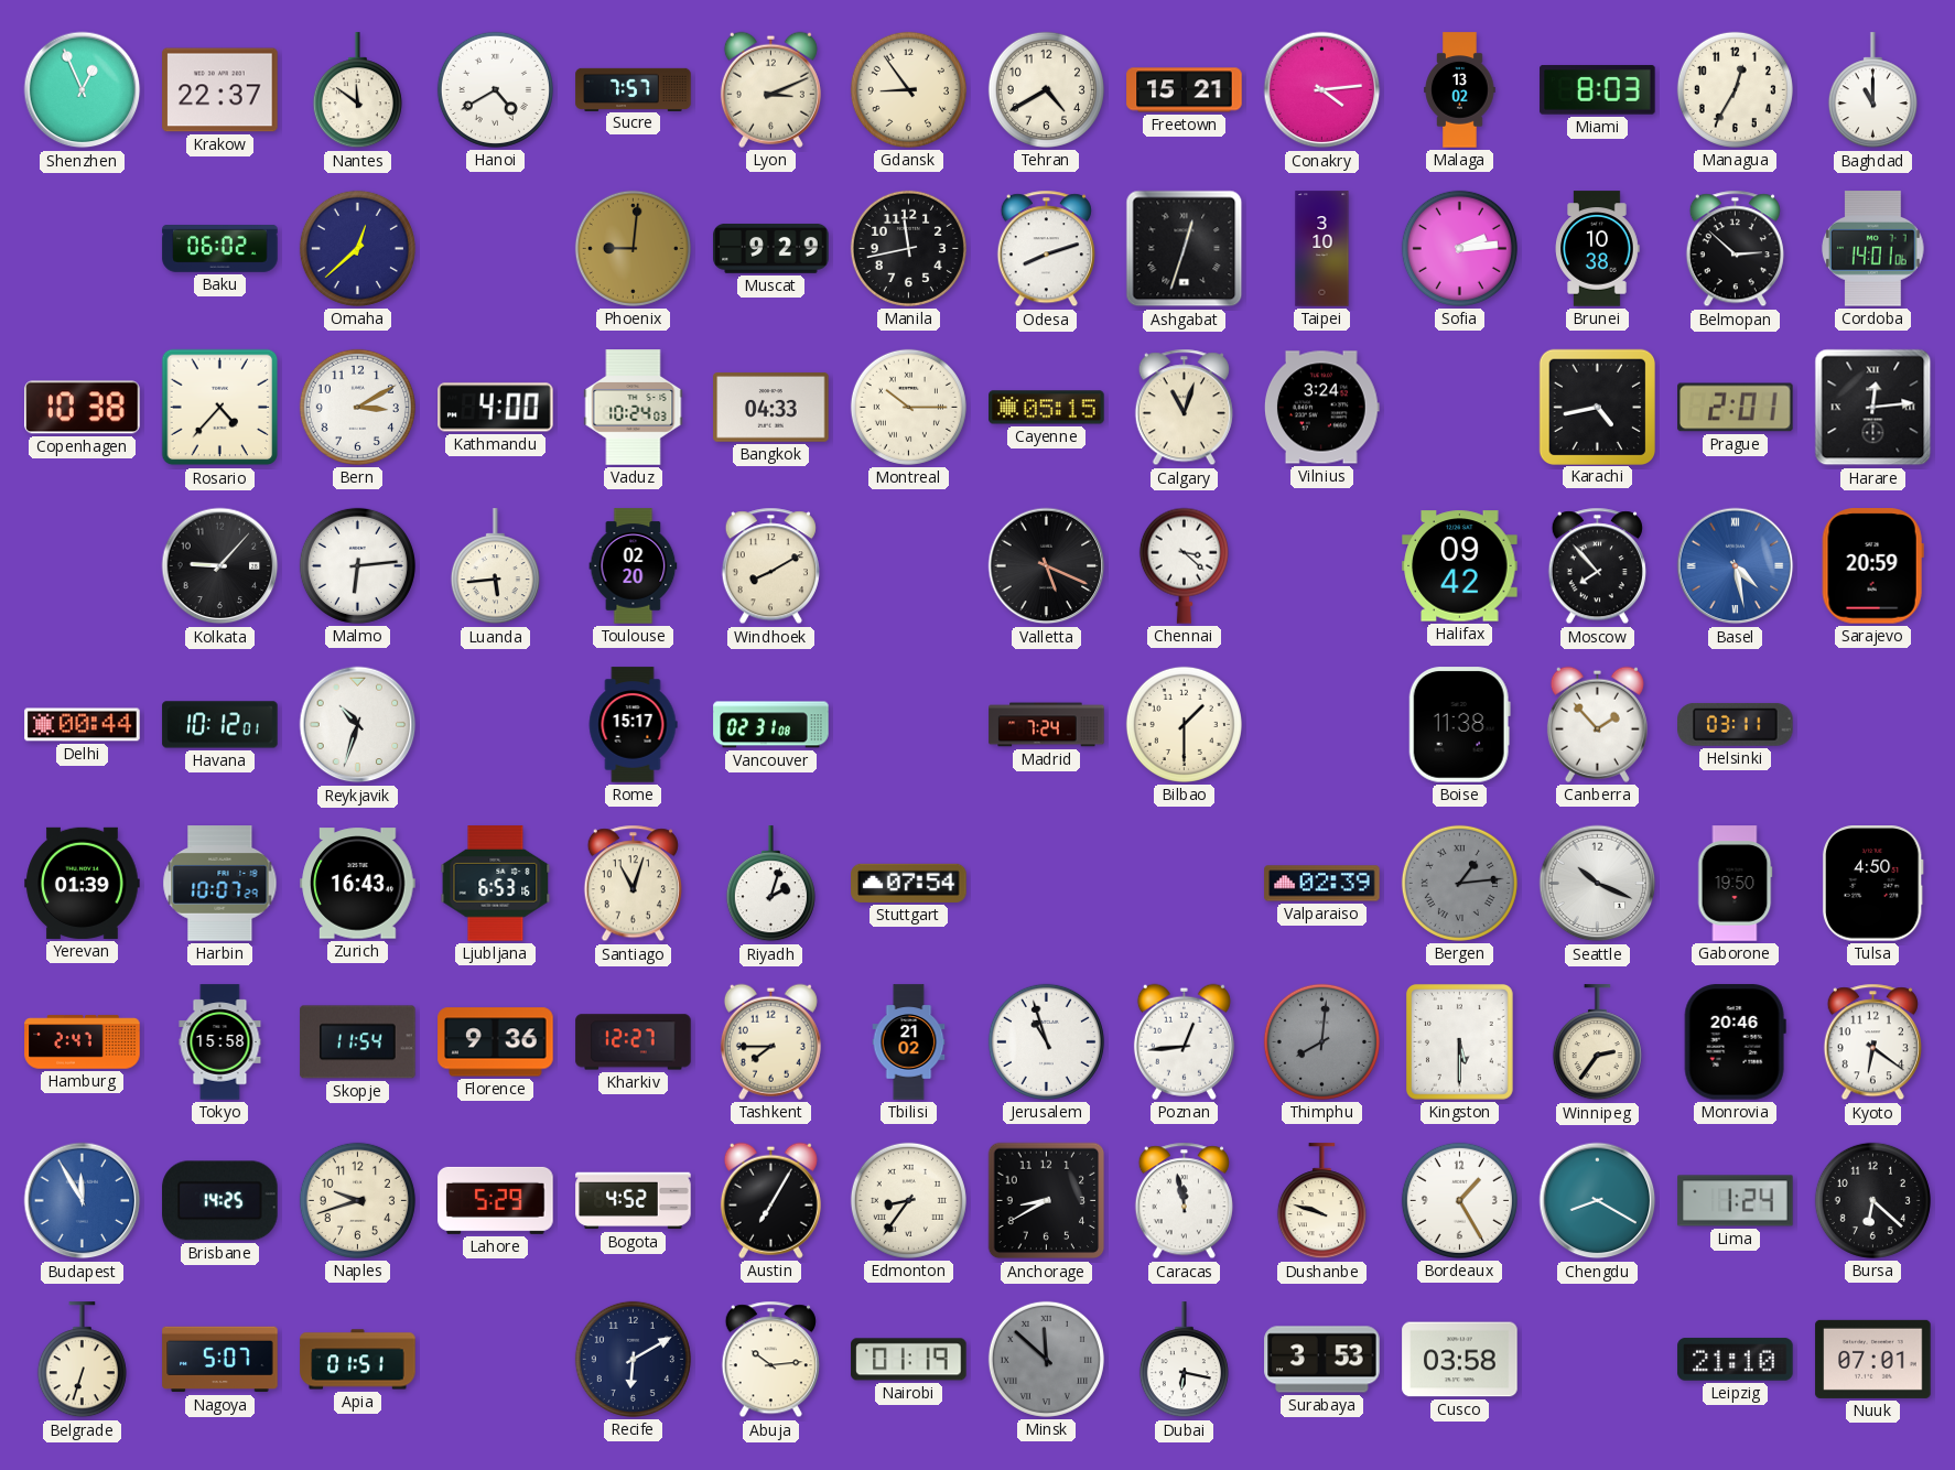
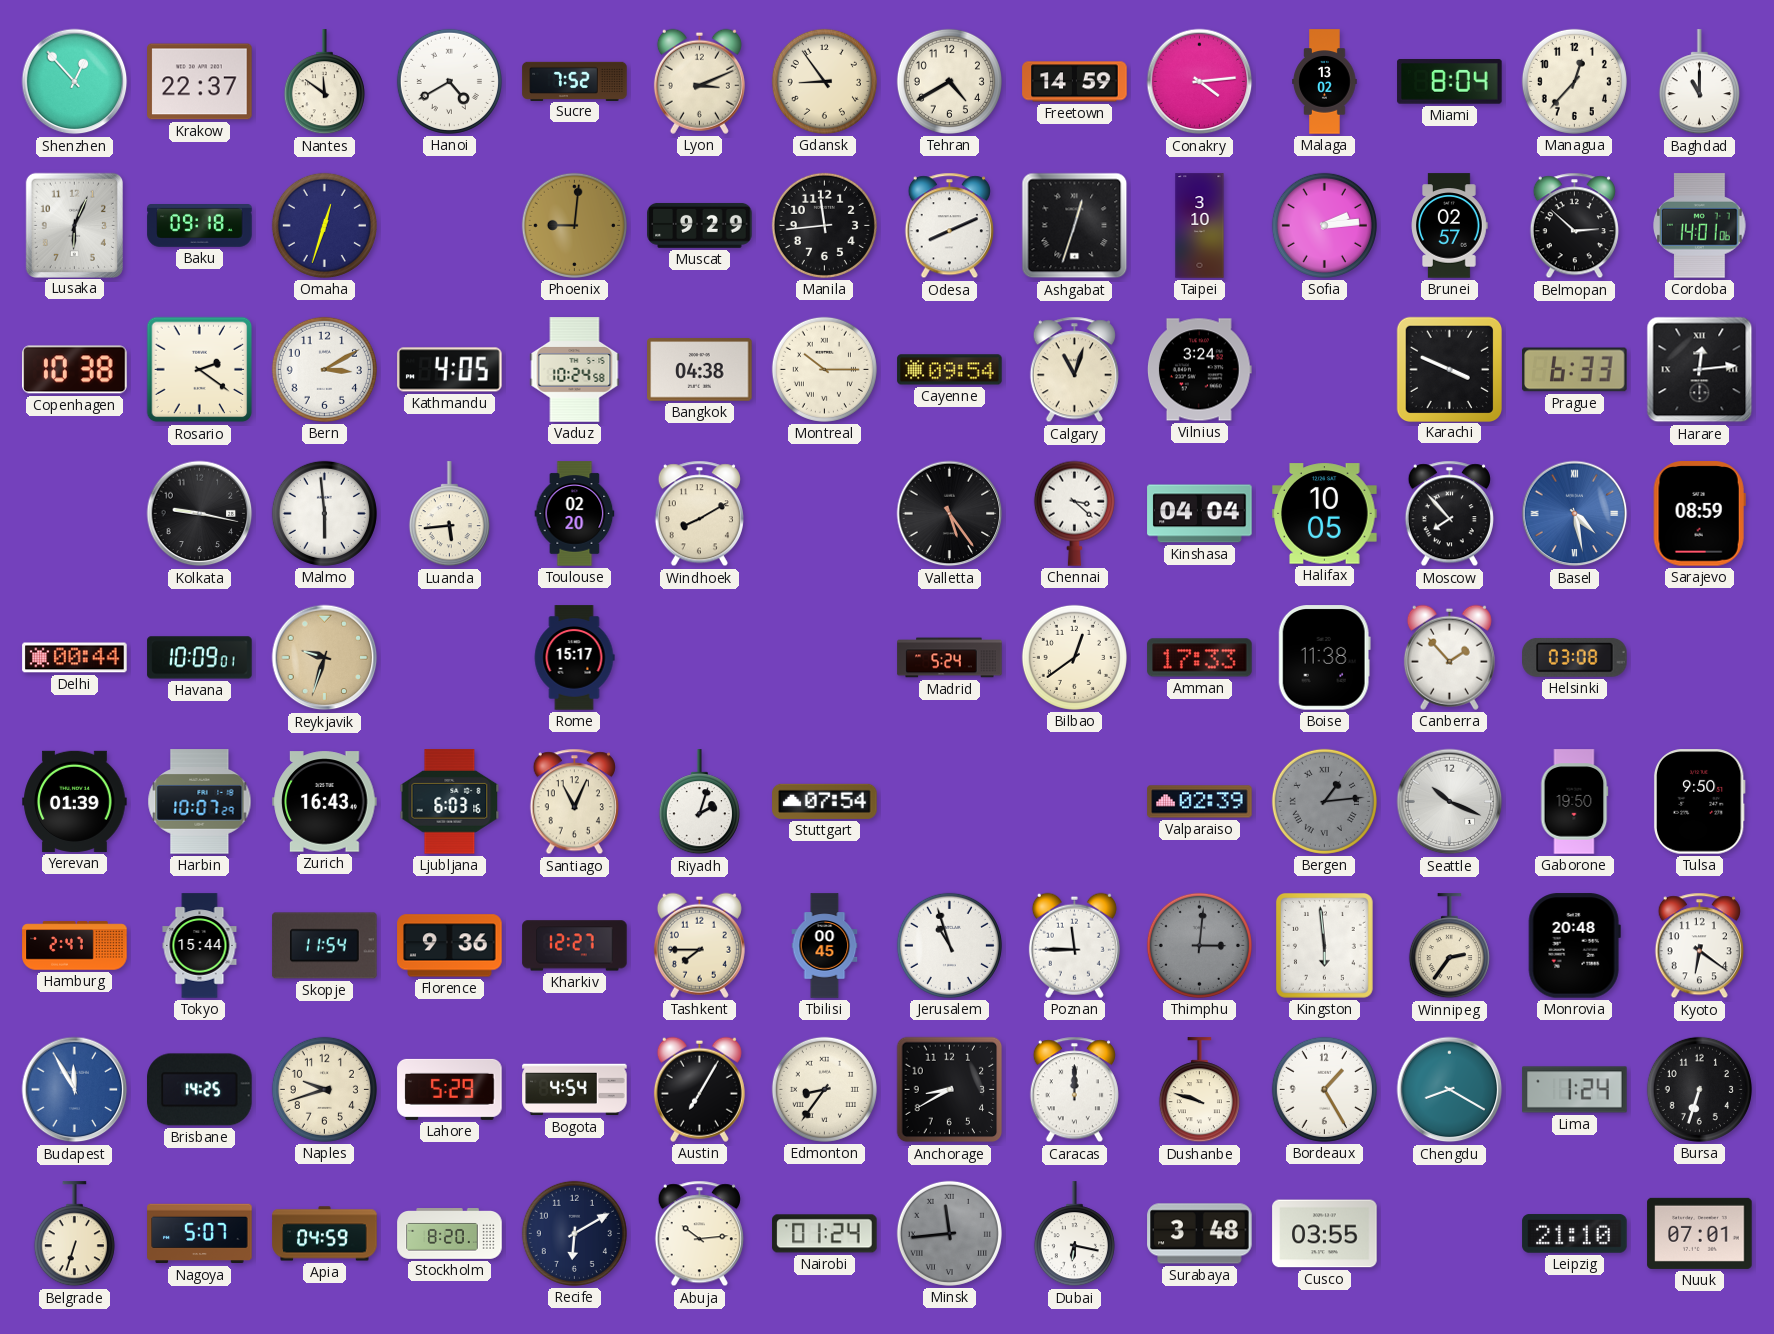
Shenzhen: 12:56 -> 12:53
Sucre: 7:57 -> 7:52
Freetown: 15:21 -> 14:59
Miami: 8:03 -> 8:04
Managua: 12:35 -> 12:37
Lusaka: none -> 6:04
Baku: 06:02 -> 09:18
Omaha: 12:38 -> 12:33
Manila: 11:43 -> 11:44
Odesa: 8:12 -> 8:11
Brunei: 10:38 -> 02:57
Rosario: 4:37 -> 2:21
Kathmandu: 4:00 -> 4:05
Vaduz: 10:24:03 -> 10:24:58
Bangkok: 04:33 -> 04:38
Cayenne: 05:15 -> 09:54
Karachi: 4:43 -> 3:49
Prague: 2:01 -> 6:33
Kolkata: 9:07 -> 9:17
Malmo: 6:14 -> 5:59
Valletta: 5:19 -> 5:24
Kinshasa: none -> 04:04
Halifax: 09:42 -> 10:05
Sarajevo: 20:59 -> 08:59
Havana: 10:12 -> 10:09
Reykjavik: 10:33 -> 9:33
Reykjavik dial: white -> champagne
Vancouver: 02:31 -> none
Madrid: 7:24 -> 5:24
Bilbao: 1:30 -> 12:39
Amman: none -> 17:33
Helsinki: 03:11 -> 03:08
Ljubljana: 6:53 -> 6:03
Santiago: 11:03 -> 11:04
Tulsa: 4:50 -> 9:50
Tokyo: 15:58 -> 15:44
Tbilisi: 21:02 -> 00:45
Poznan: 12:44 -> 11:45
Thimphu: 8:01 -> 3:01
Kingston: 5:30 -> 5:59
Monrovia: 20:46 -> 20:48
Bogota: 4:52 -> 4:54
Caracas: 11:58 -> 12:00
Bursa: 6:22 -> 6:33
Apia: 01:51 -> 04:59
Stockholm: none -> 8:20
Nairobi: 01:19 -> 01:24
Minsk: 11:52 -> 11:44
Surabaya: 3:53 -> 3:48
Cusco: 03:58 -> 03:55
